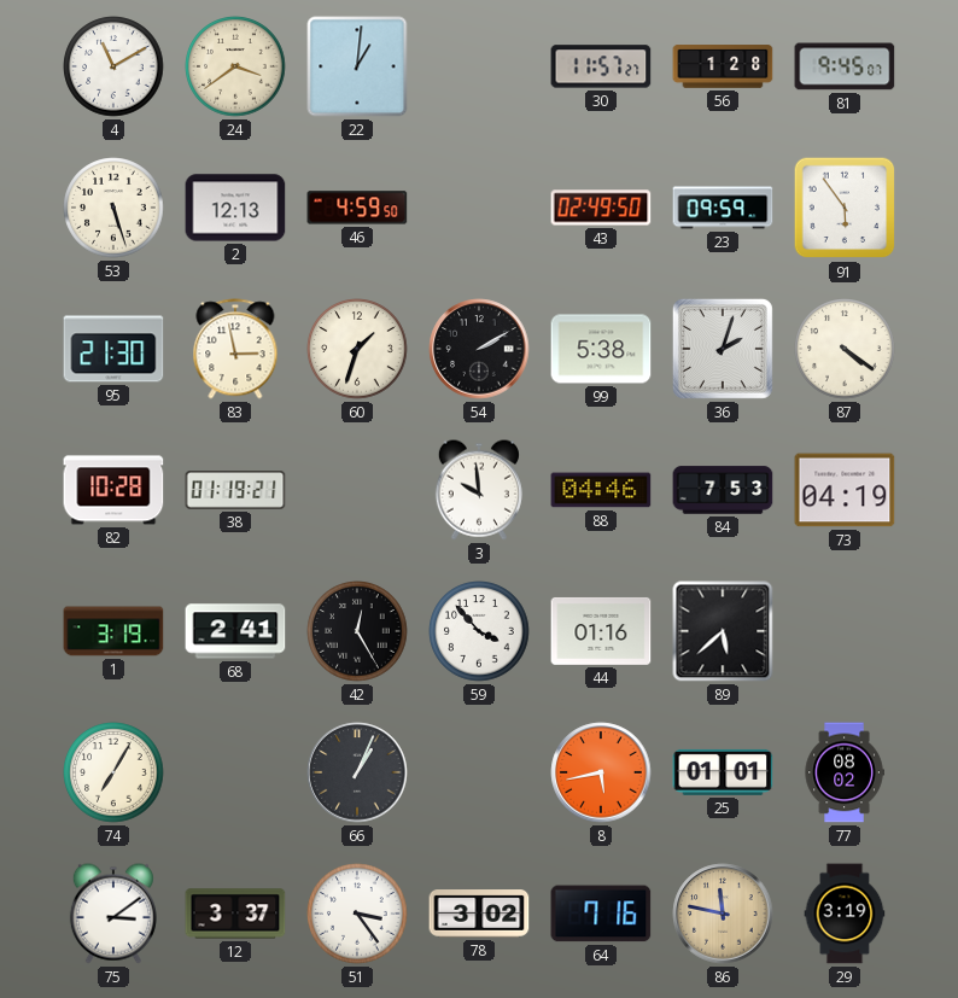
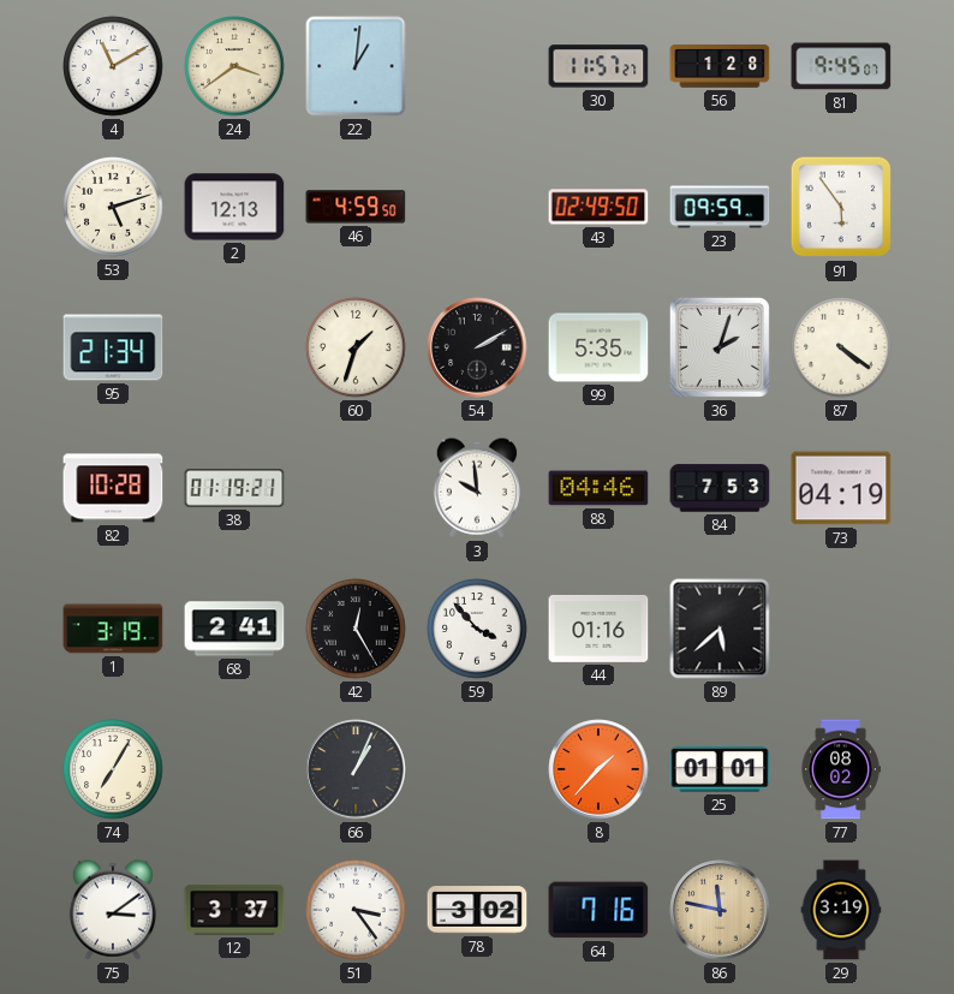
53: 5:27 -> 5:12
95: 21:30 -> 21:34
83: 2:58 -> none
99: 5:38 -> 5:35
8: 5:43 -> 1:37
